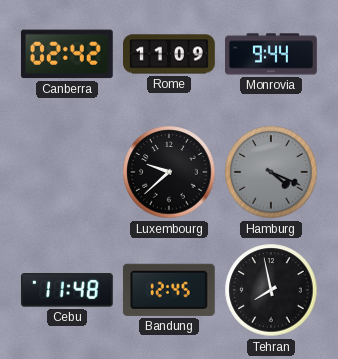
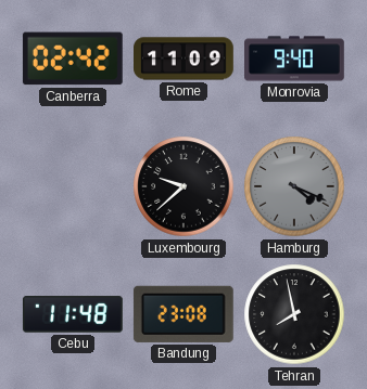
Monrovia: 9:44 -> 9:40
Bandung: 12:45 -> 23:08
